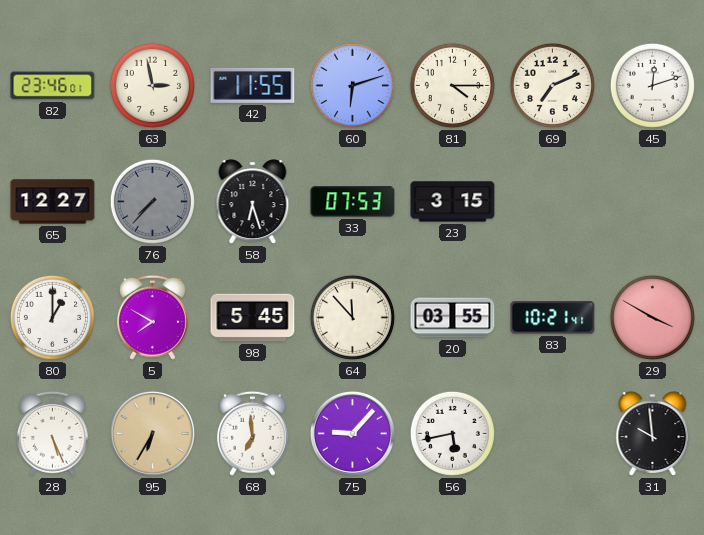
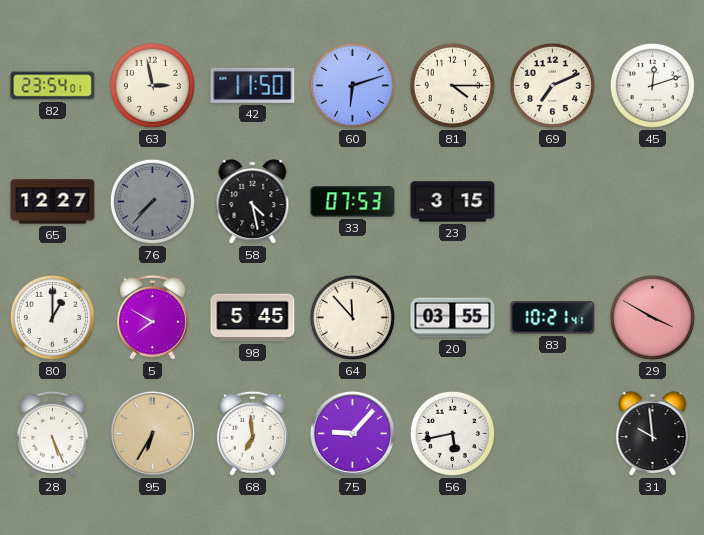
82: 23:46 -> 23:54
42: 11:55 -> 11:50
58: 6:27 -> 4:28
